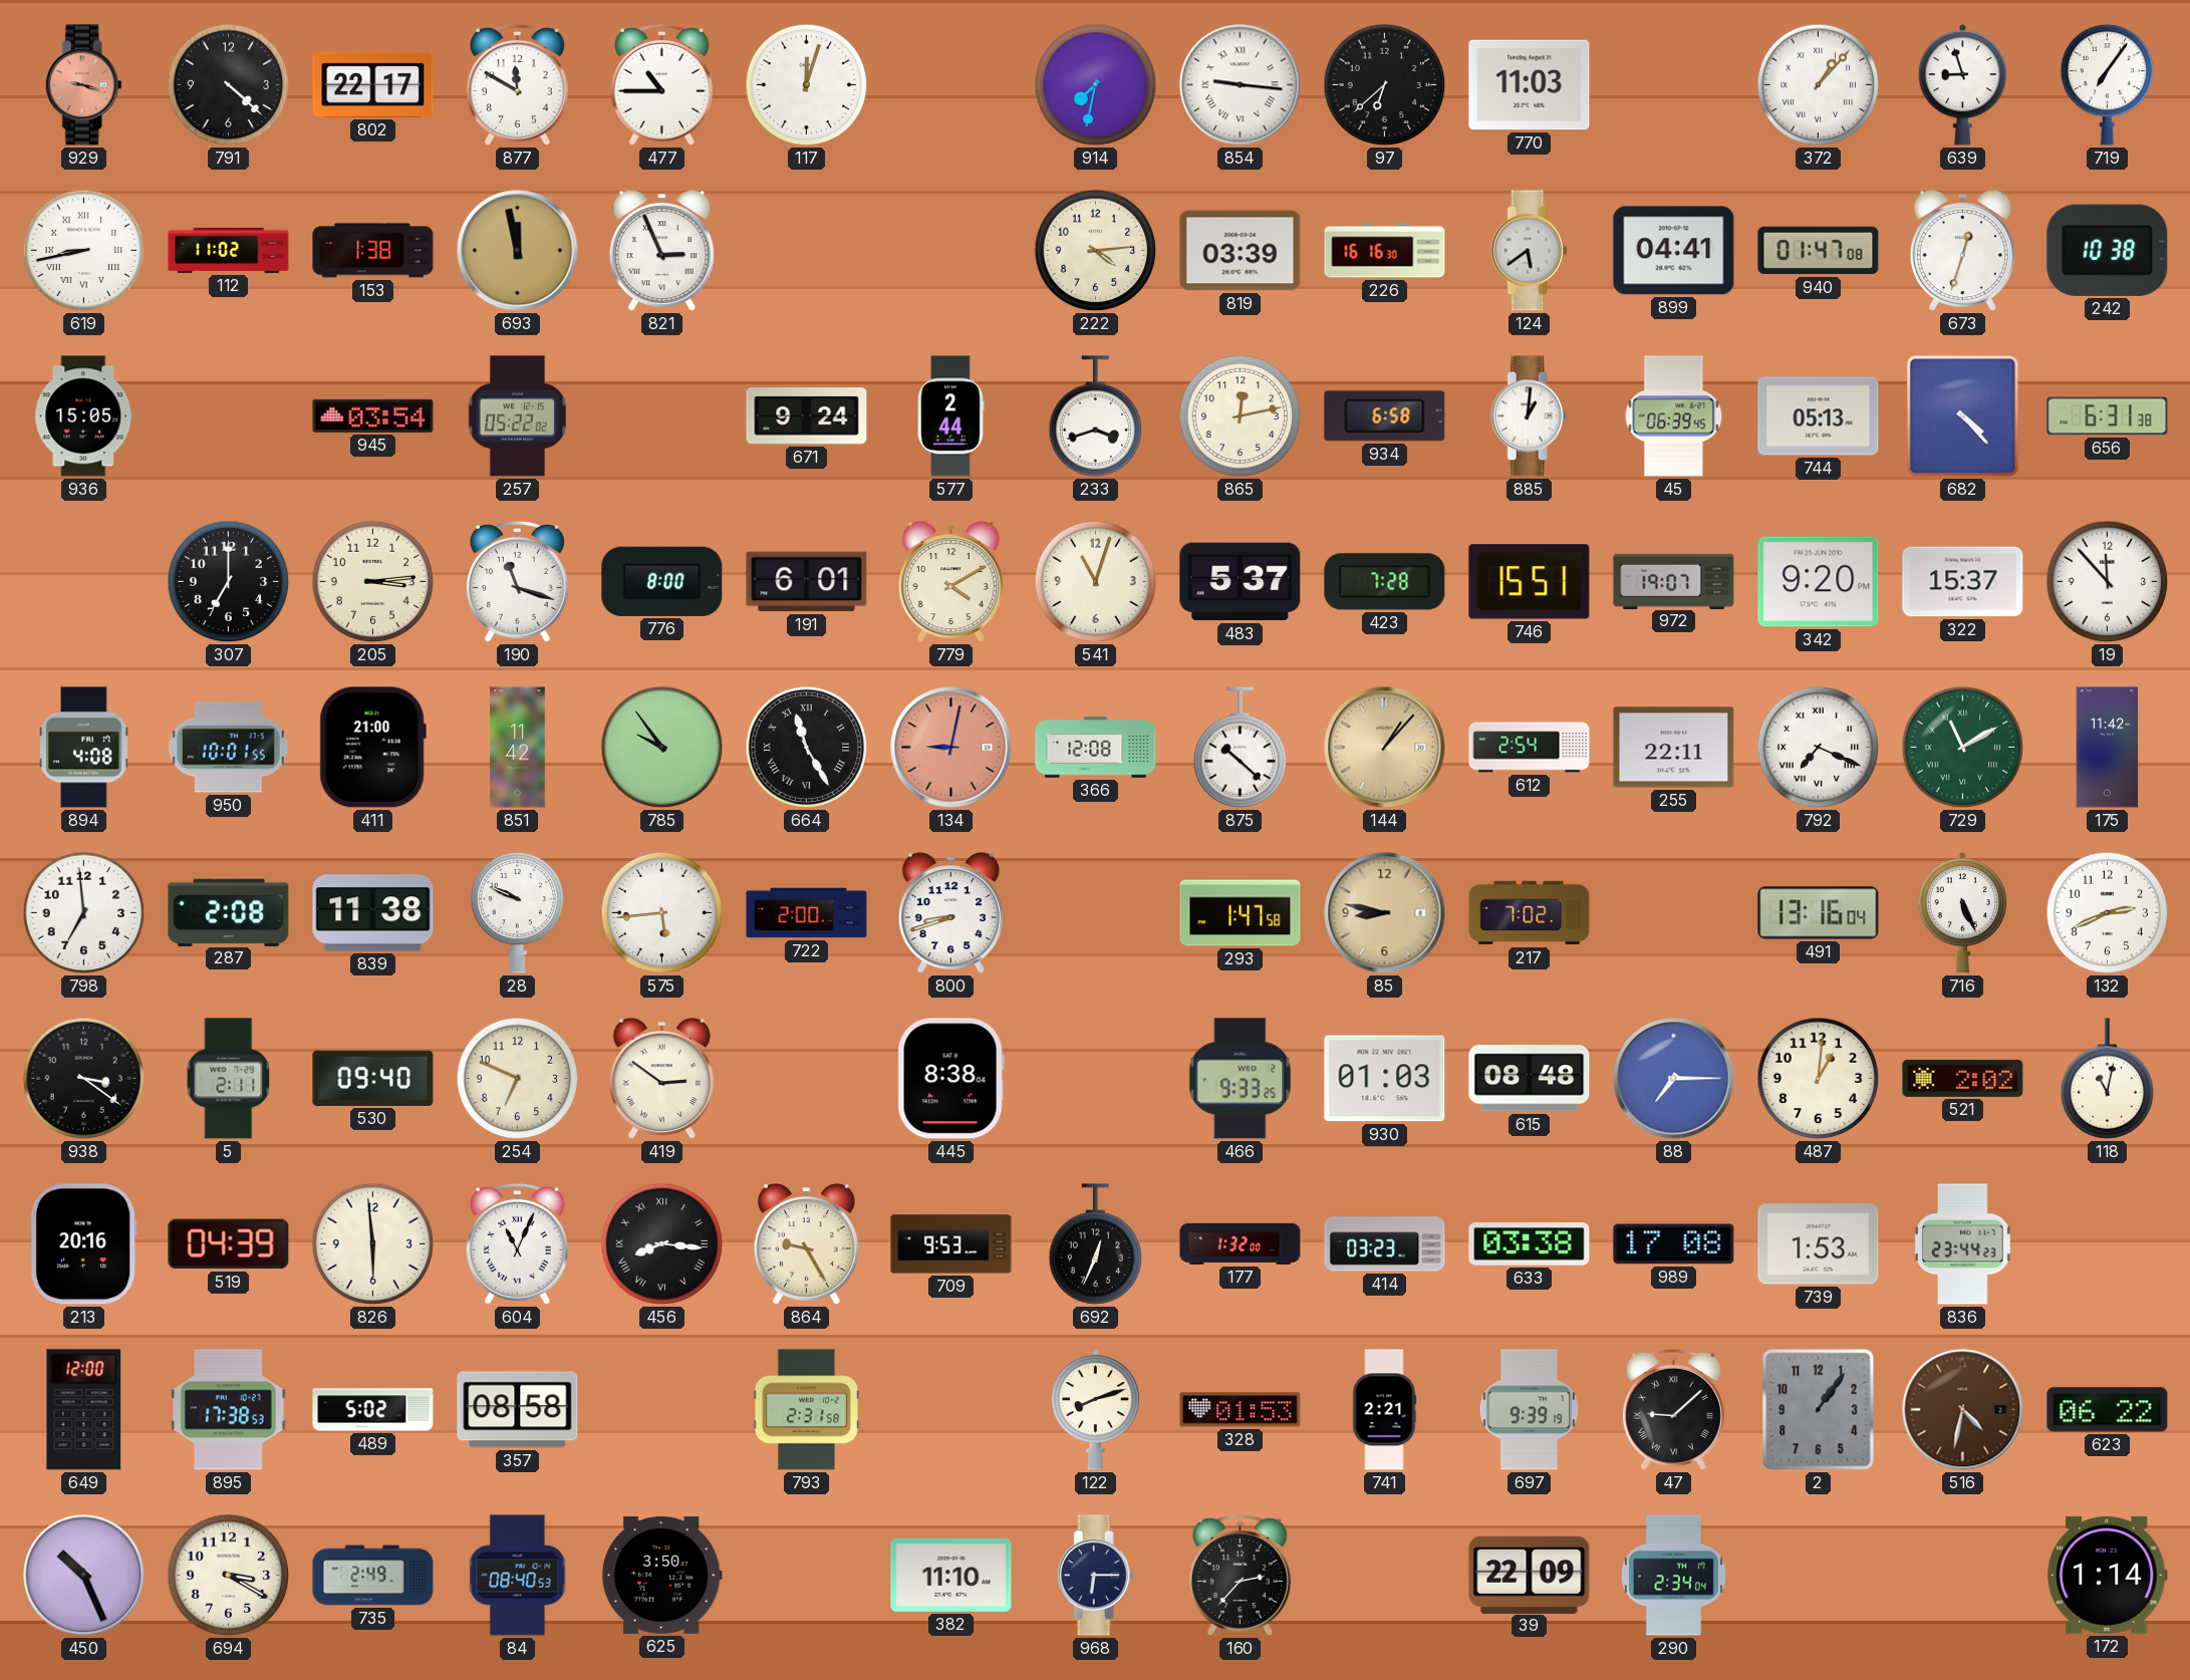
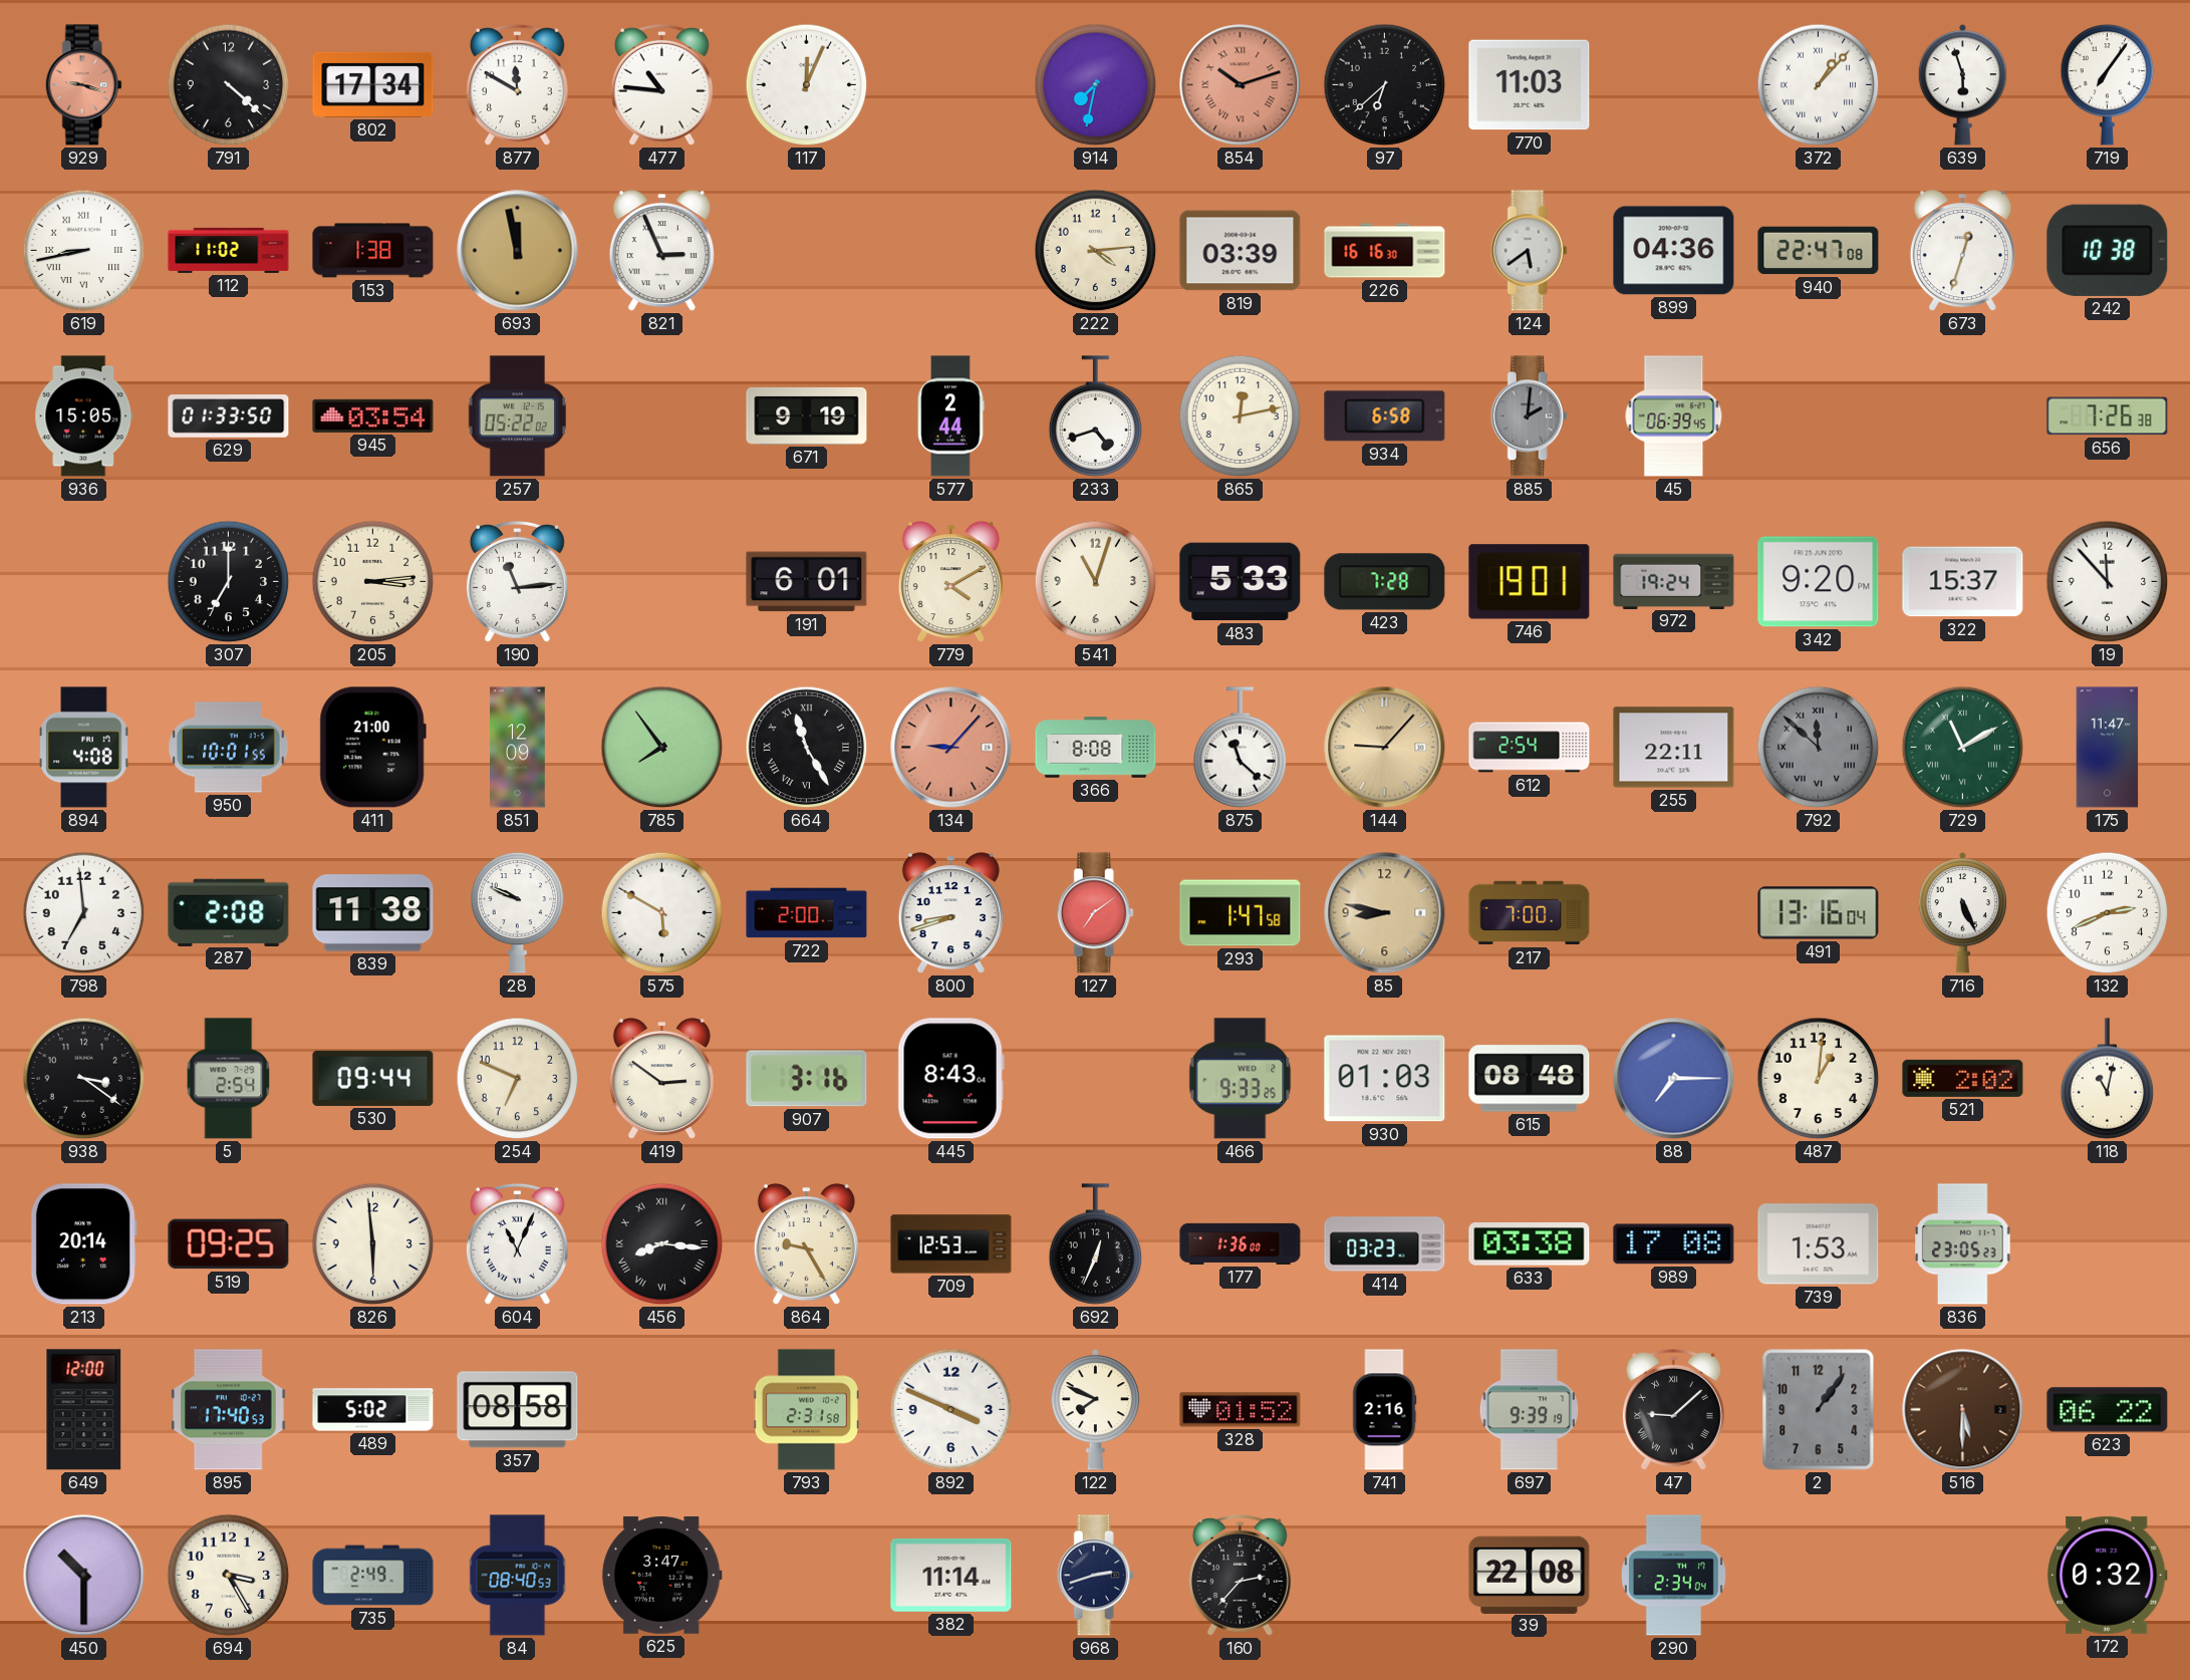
802: 22:17 -> 17:34
477: 10:45 -> 10:46
117: 12:03 -> 12:04
854: 9:16 -> 10:12
854 dial: white -> salmon
639: 8:57 -> 5:57
899: 04:41 -> 04:36
940: 01:47 -> 22:47
629: none -> 01:33
671: 9:24 -> 9:19
233: 3:42 -> 4:42
885: 1:01 -> 2:01
885 dial: white -> grey
744: 05:13 -> none
682: 4:23 -> none
656: 6:31 -> 7:26
190: 11:18 -> 11:14
776: 8:00 -> none
483: 5:37 -> 5:33
746: 15:51 -> 19:01
972: 19:07 -> 19:24
851: 11:42 -> 12:09
785: 9:54 -> 7:54
134: 9:02 -> 9:07
366: 12:08 -> 8:08
875: 10:22 -> 11:22
144: 1:07 -> 9:07
792: 7:19 -> 11:52
792 dial: white -> grey
175: 11:42 -> 11:47
575: 5:44 -> 5:50
127: none -> 7:09
217: 7:02 -> 7:00
5: 2:11 -> 2:54
530: 09:40 -> 09:44
907: none -> 3:16
445: 8:38 -> 8:43
213: 20:16 -> 20:14
519: 04:39 -> 09:25
709: 9:53 -> 12:53
177: 1:32 -> 1:36
836: 23:44 -> 23:05
895: 17:38 -> 17:40
892: none -> 3:49
122: 8:12 -> 7:49
328: 01:53 -> 01:52
741: 2:21 -> 2:16
516: 4:32 -> 5:30
450: 10:26 -> 10:30
694: 3:20 -> 3:25
625: 3:50 -> 3:47
382: 11:10 -> 11:14
968: 6:15 -> 2:42
39: 22:09 -> 22:08
172: 1:14 -> 0:32
